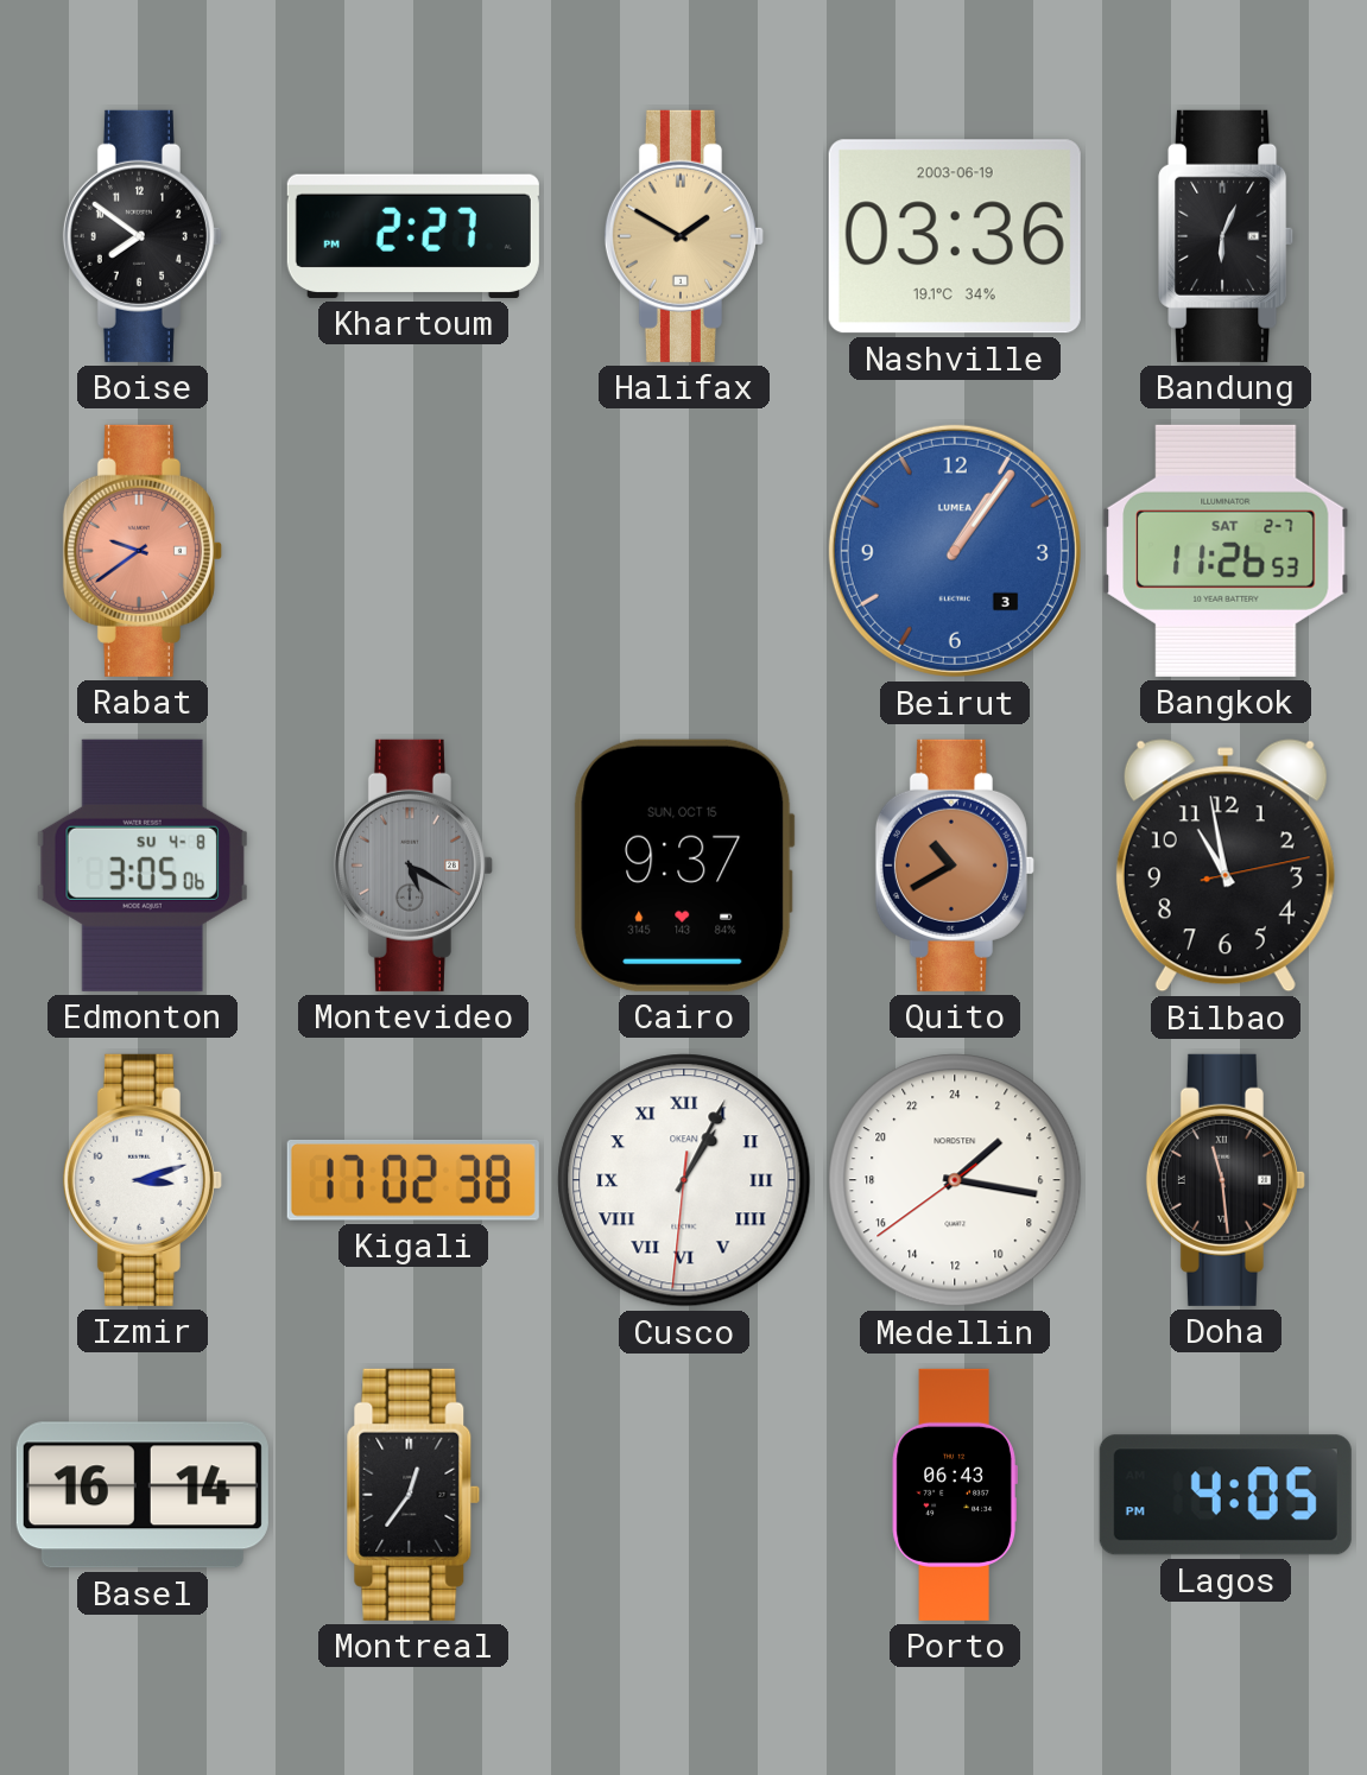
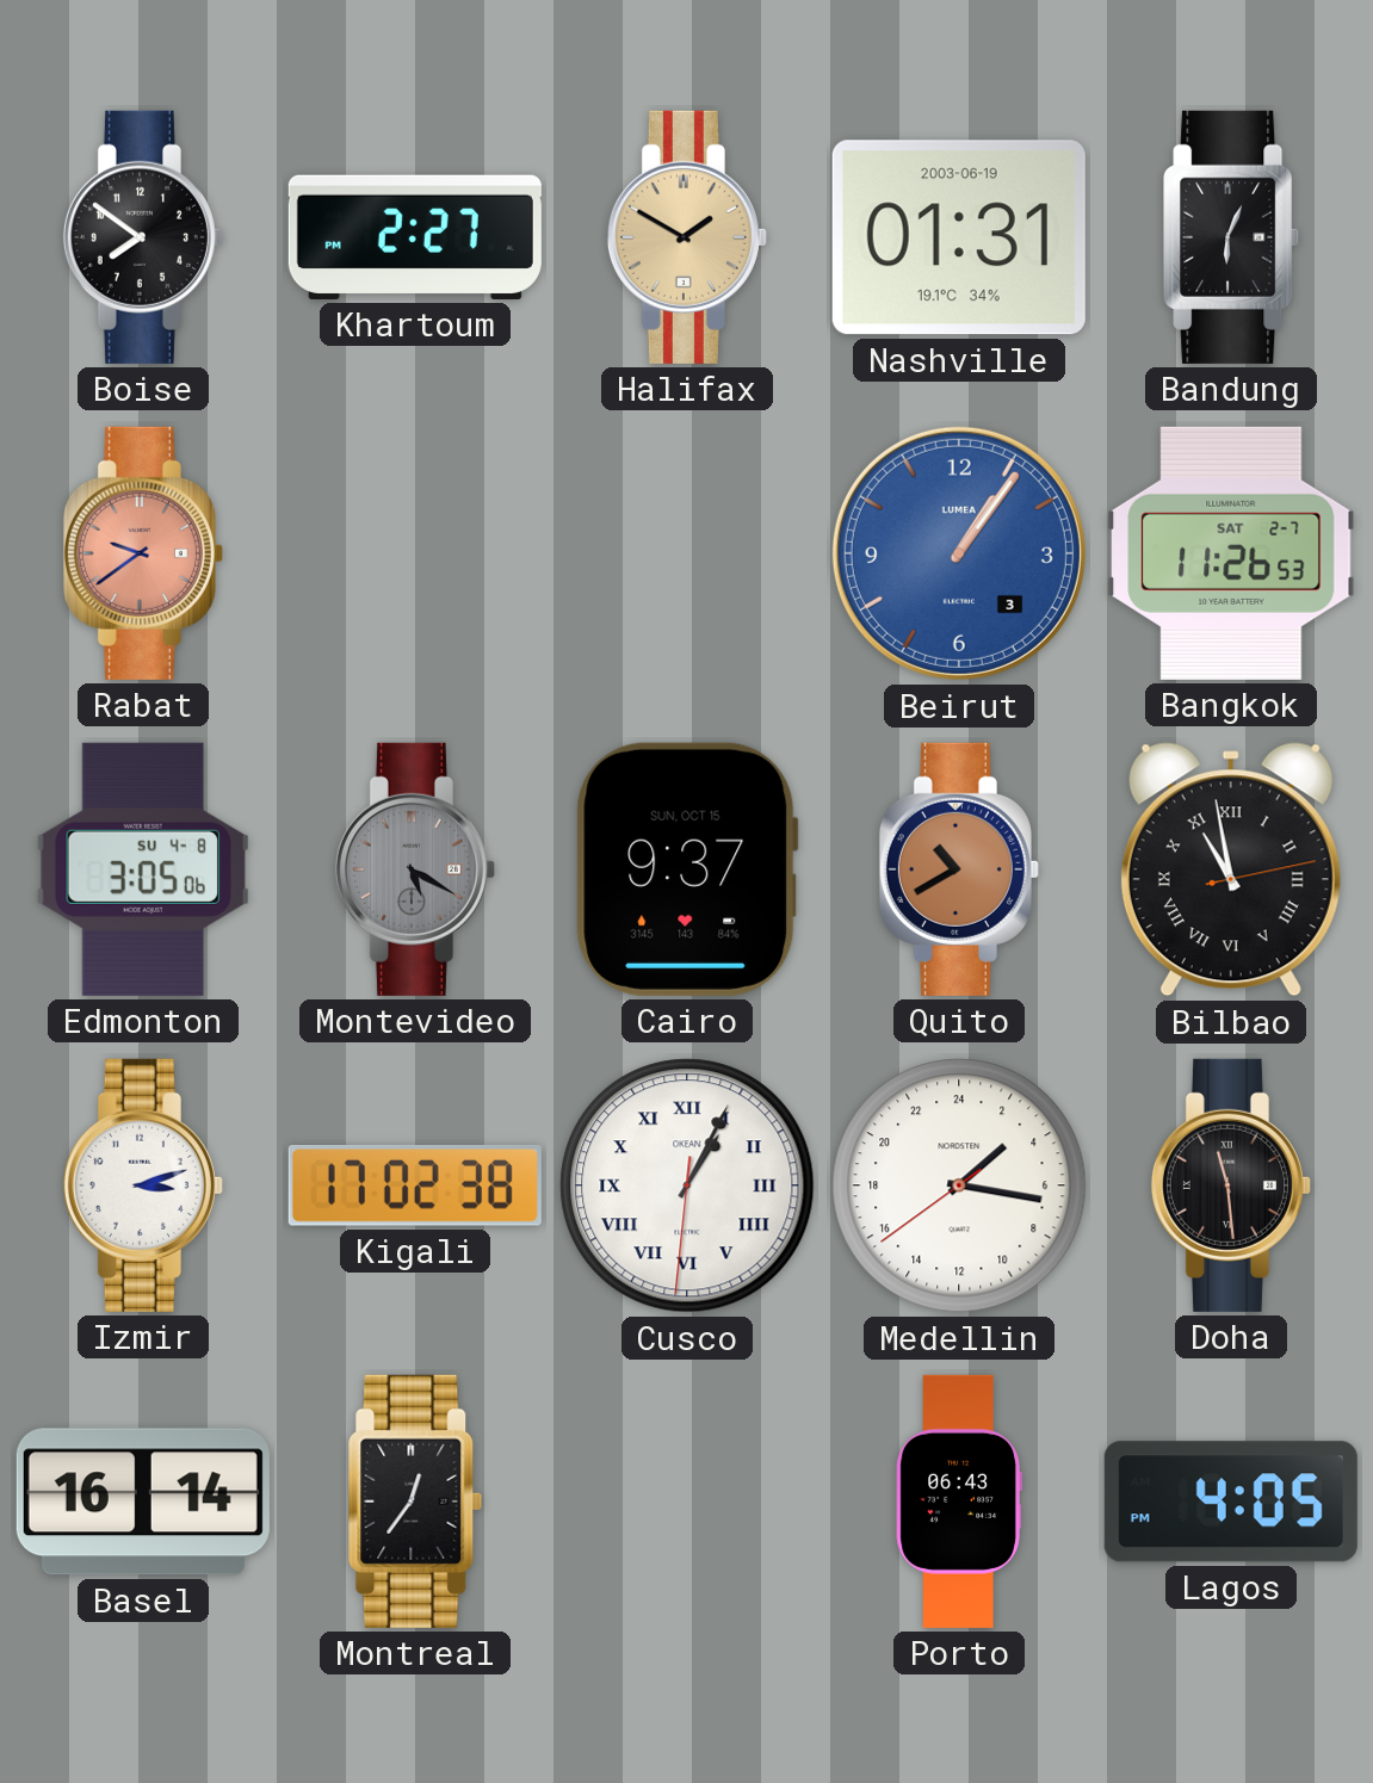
Nashville: 03:36 -> 01:31
Bilbao numerals: Arabic -> Roman
